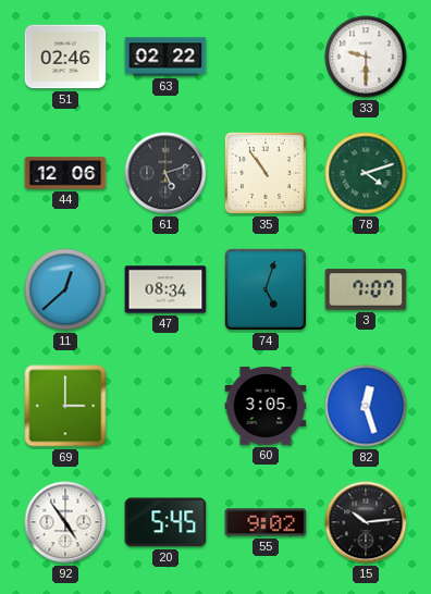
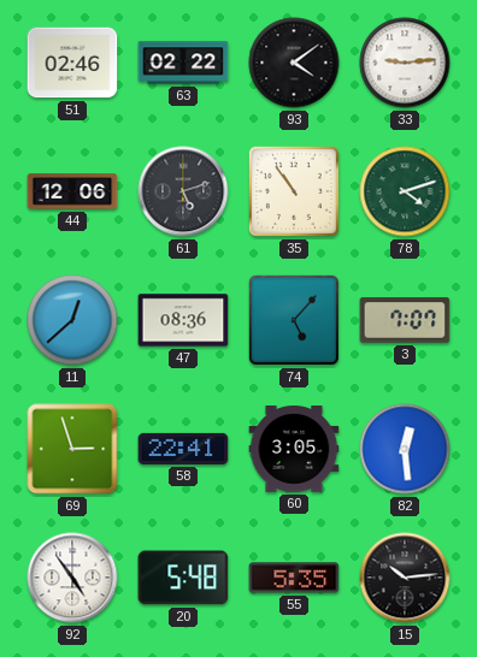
93: none -> 4:09
33: 9:30 -> 9:14
47: 08:34 -> 08:36
74: 5:03 -> 5:07
69: 3:00 -> 2:57
58: none -> 22:41
82: 12:27 -> 12:29
20: 5:45 -> 5:48
55: 9:02 -> 5:35
